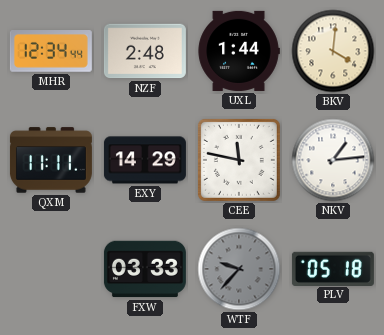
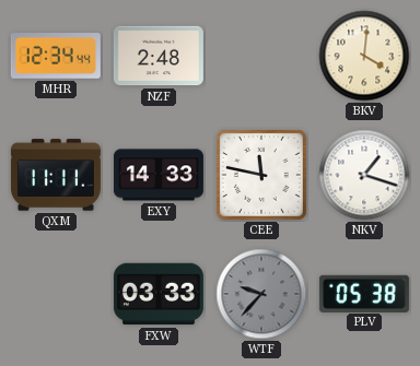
UXL: 1:44 -> none
EXY: 14:29 -> 14:33
NKV: 1:14 -> 1:18
PLV: 05:18 -> 05:38
